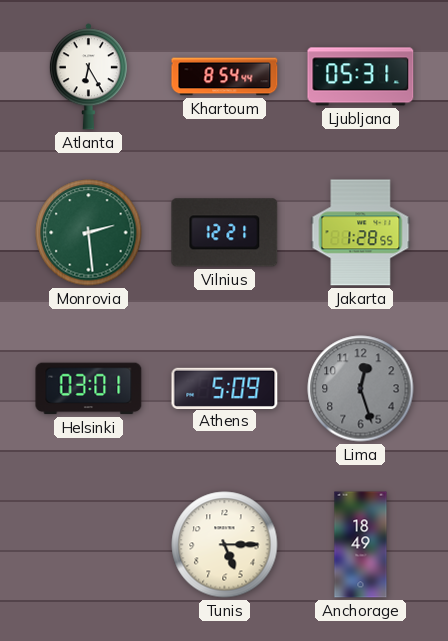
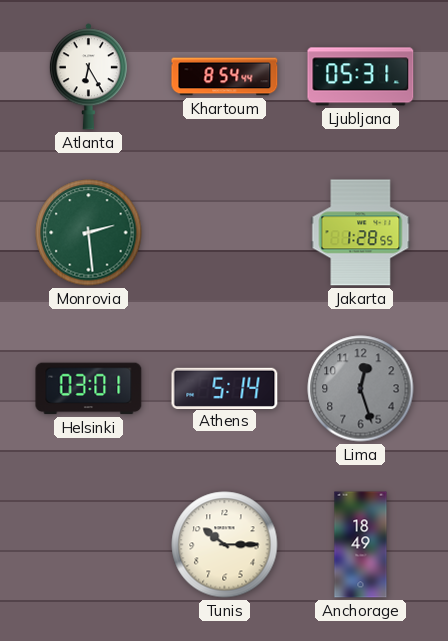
Vilnius: 12:21 -> none
Athens: 5:09 -> 5:14
Tunis: 5:15 -> 10:15
